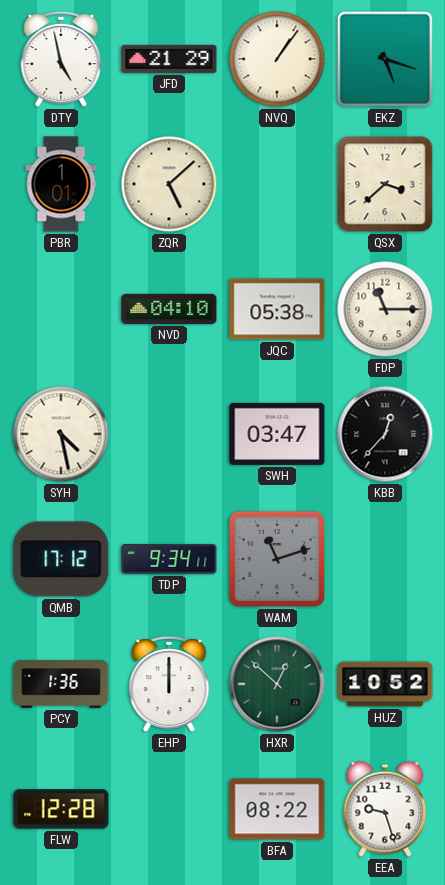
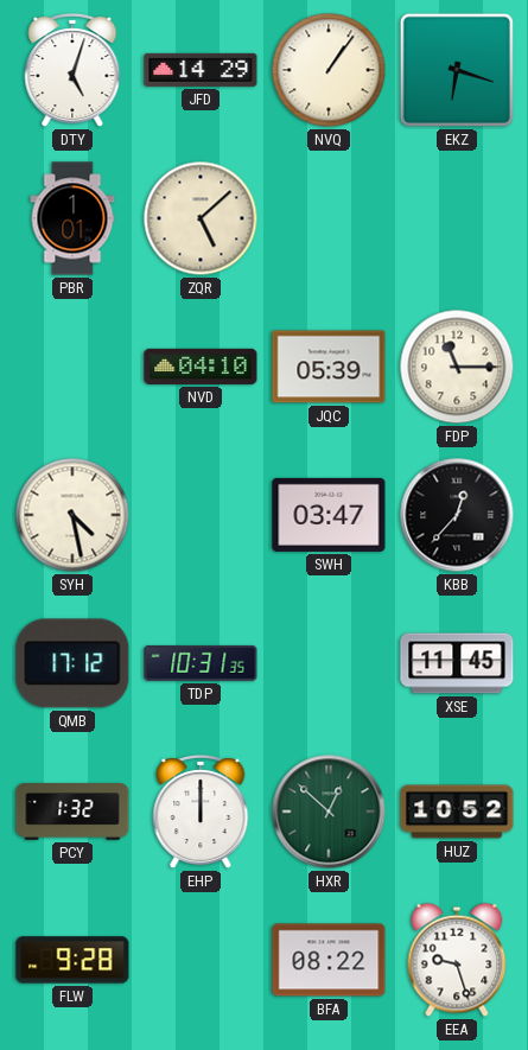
DTY: 4:58 -> 5:03
JFD: 21:29 -> 14:29
EKZ: 5:18 -> 6:18
QSX: 3:38 -> none
JQC: 05:38 -> 05:39
TDP: 9:34 -> 10:31
WAM: 11:12 -> none
XSE: none -> 11:45
PCY: 1:36 -> 1:32
FLW: 12:28 -> 9:28
